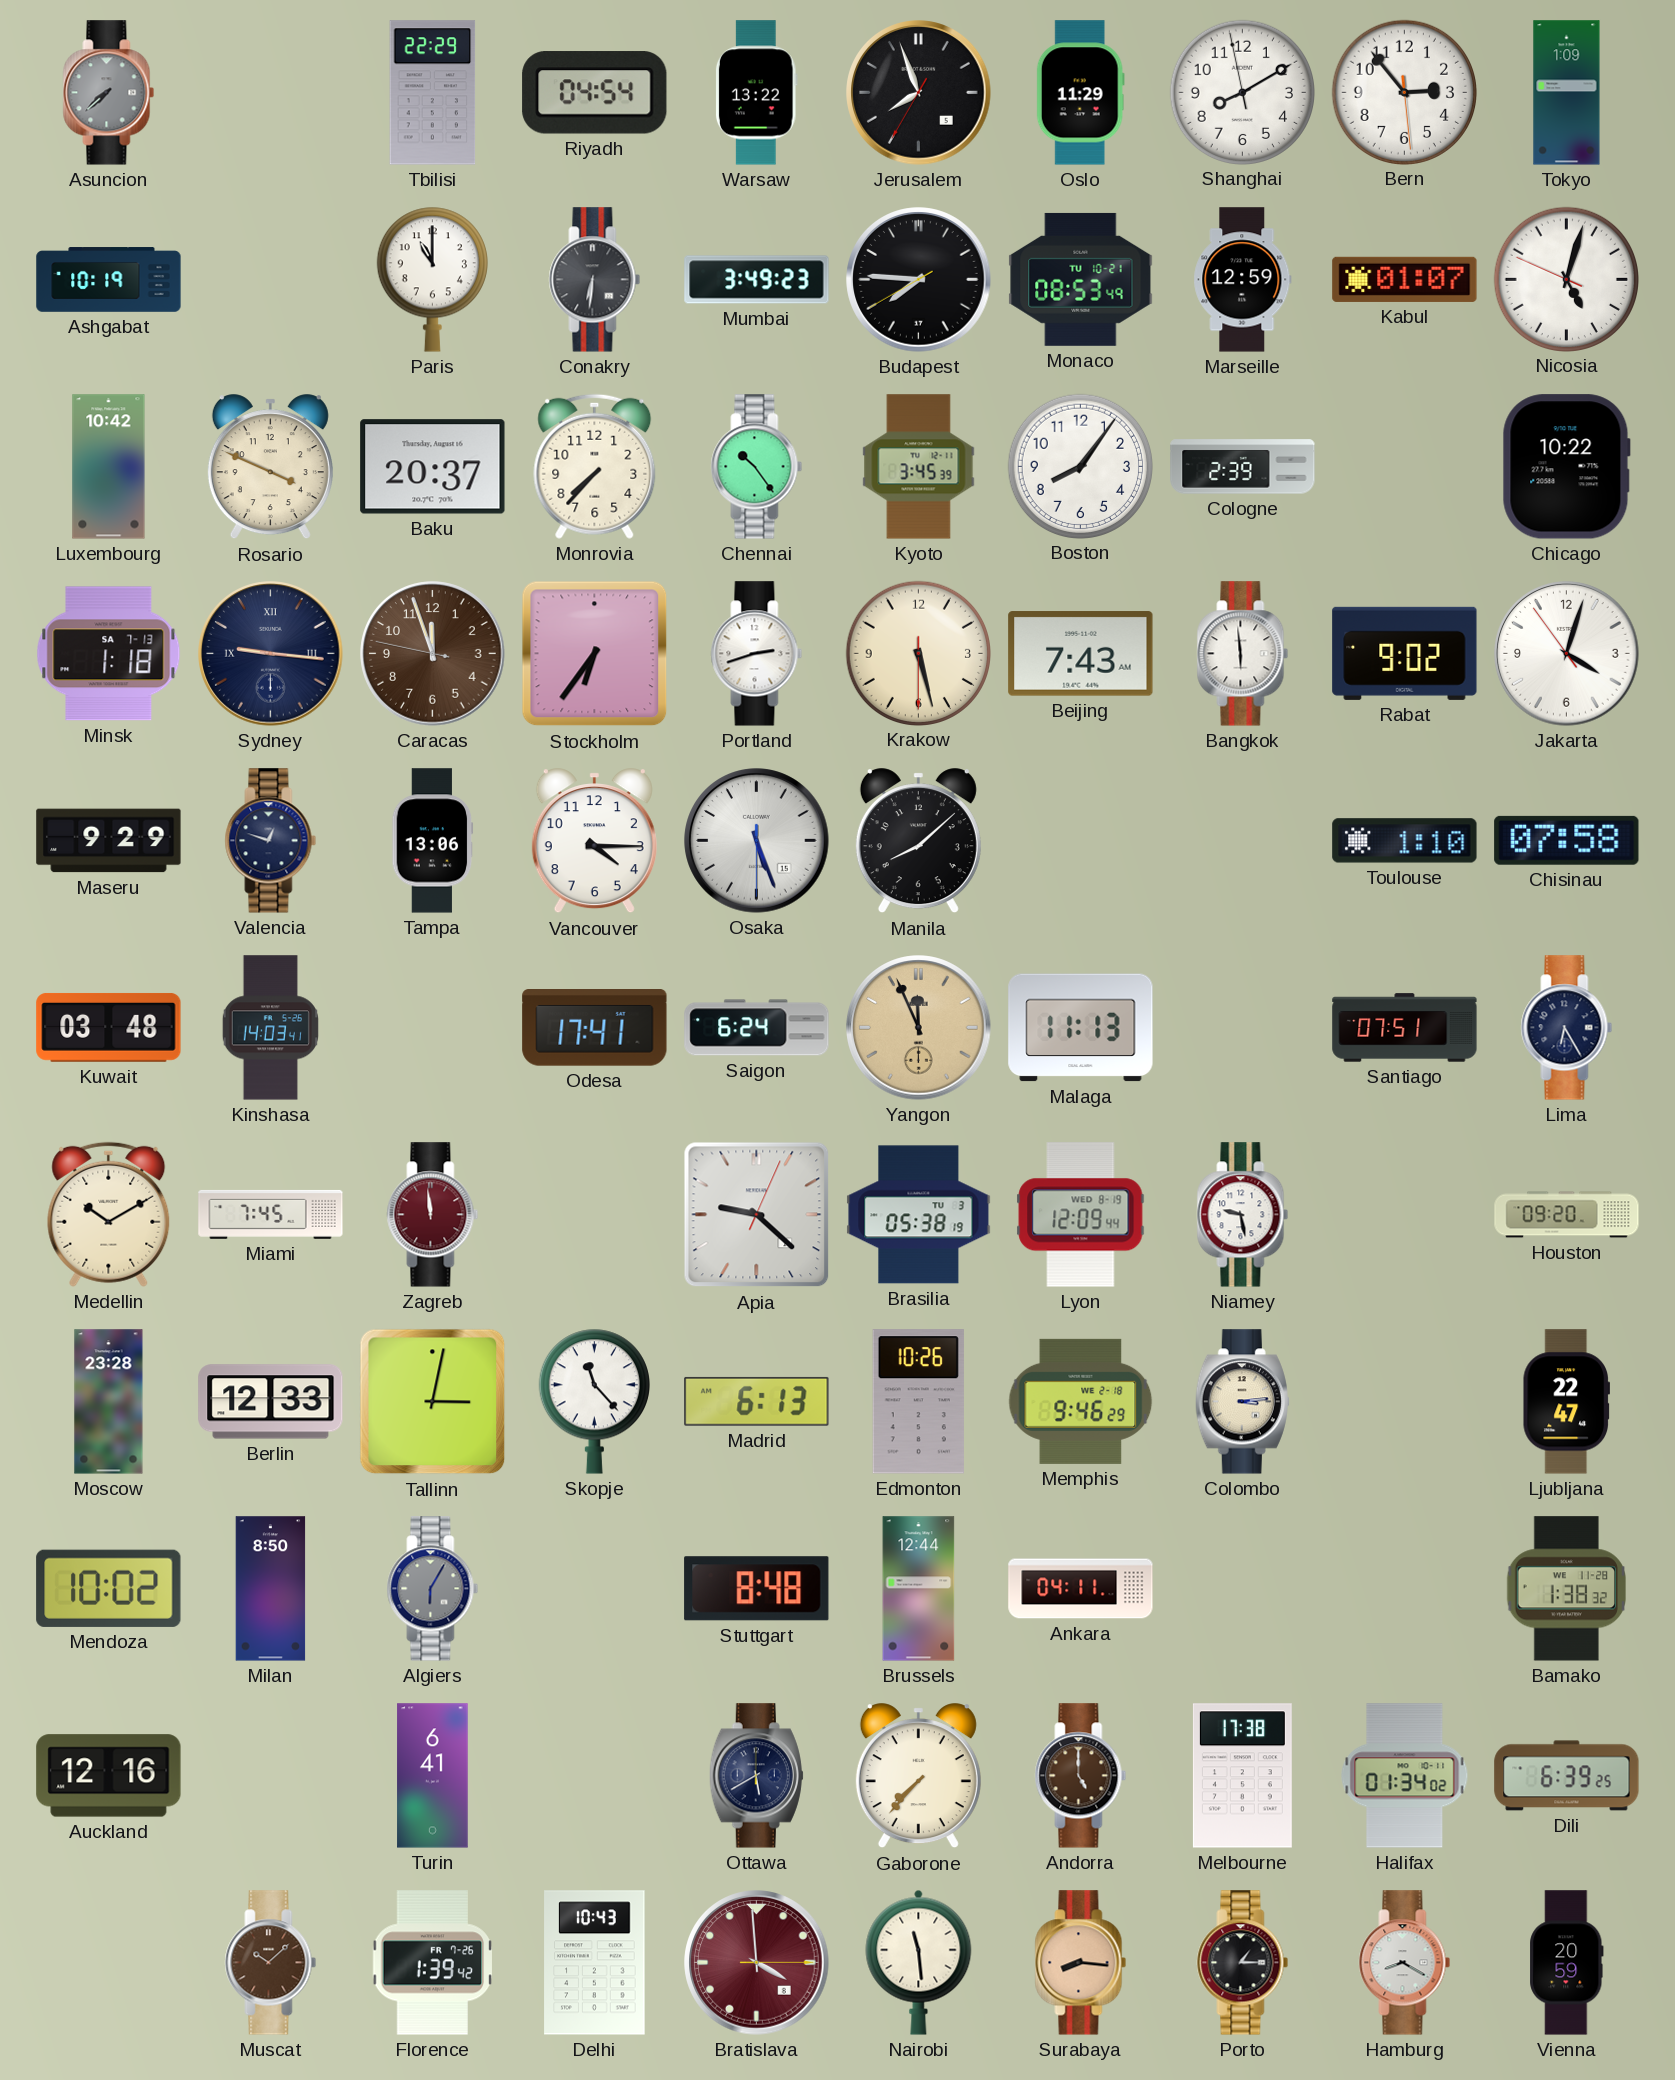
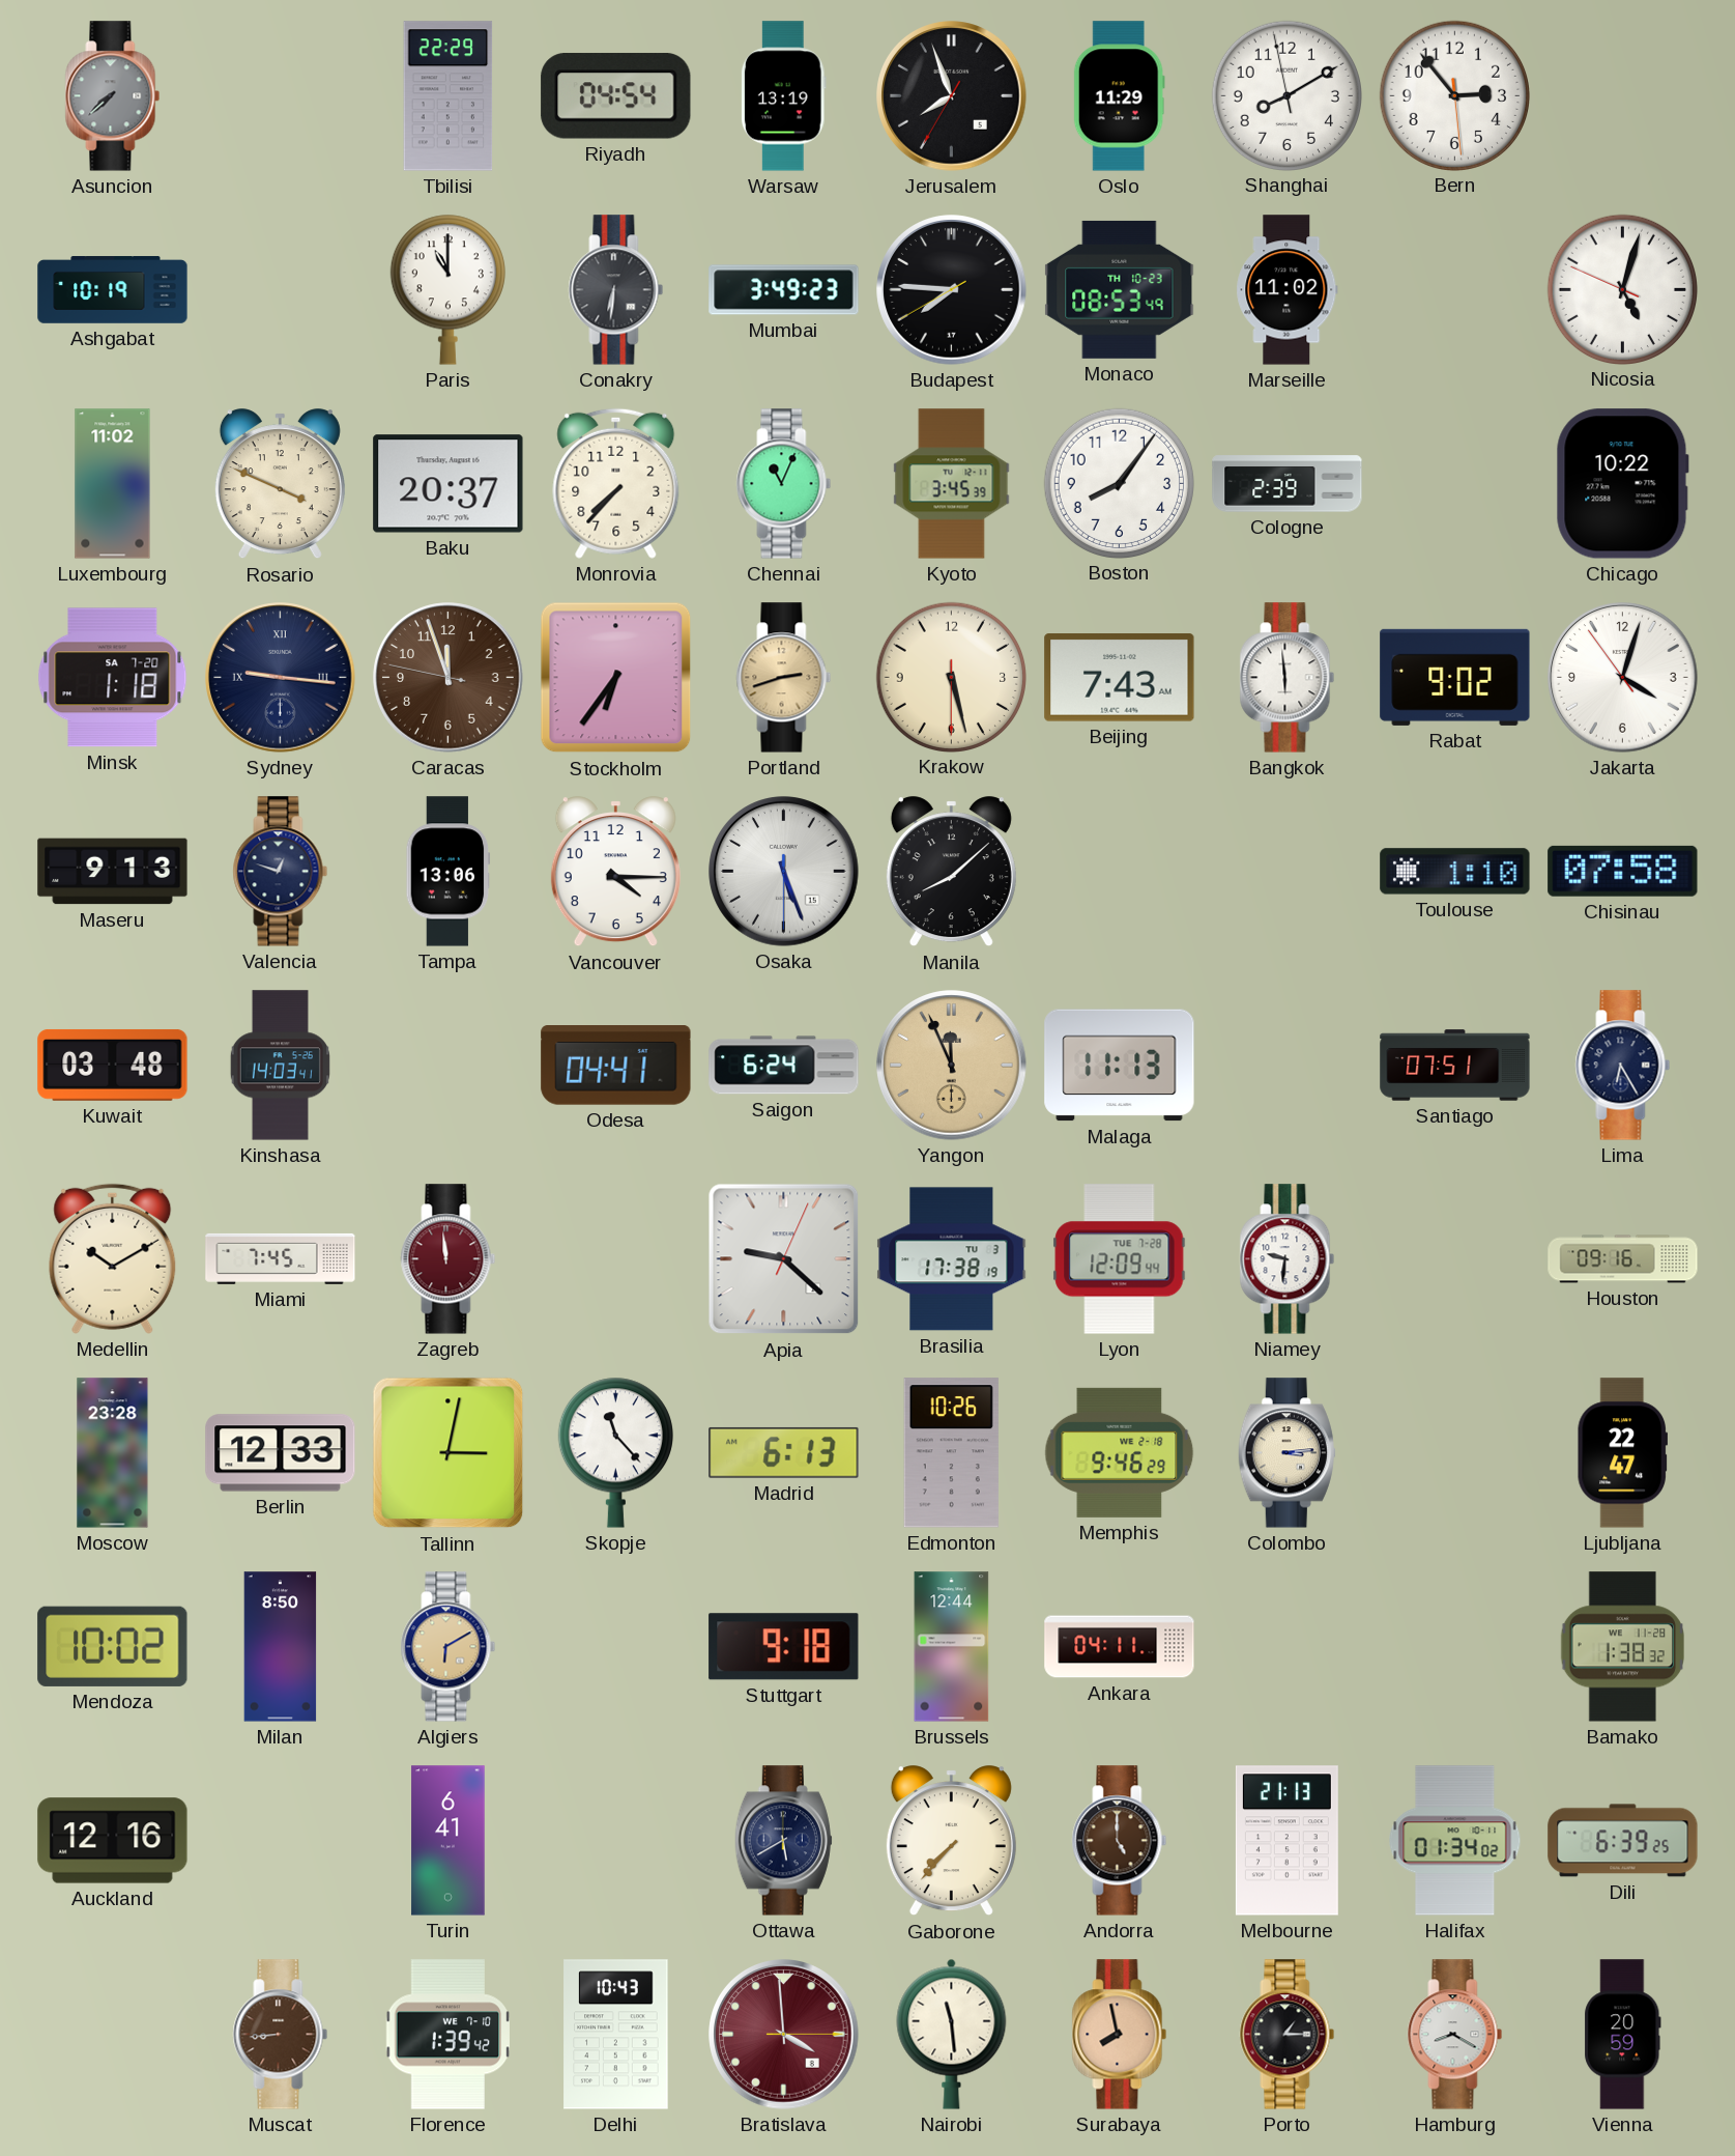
Warsaw: 13:22 -> 13:19
Tokyo: 1:09 -> none
Monaco date: TU 10-21 -> TH 10-23
Marseille: 12:59 -> 11:02
Kabul: 01:07 -> none
Luxembourg: 10:42 -> 11:02
Chennai: 10:24 -> 11:04
Minsk date: SA 7-13 -> SA 7-20
Portland dial: white -> champagne
Maseru: 9:29 -> 9:13
Odesa: 17:41 -> 04:41
Brasilia: 05:38 -> 17:38
Lyon date: WED 8-19 -> TUE 7-28
Niamey: 9:28 -> 9:31
Houston: 09:20 -> 09:16
Algiers: 6:05 -> 6:10
Algiers dial: grey -> champagne
Stuttgart: 8:48 -> 9:18
Melbourne: 17:38 -> 21:13
Muscat: 10:08 -> 8:44
Florence date: FR 7-26 -> WE 7-10
Surabaya: 8:16 -> 7:58
